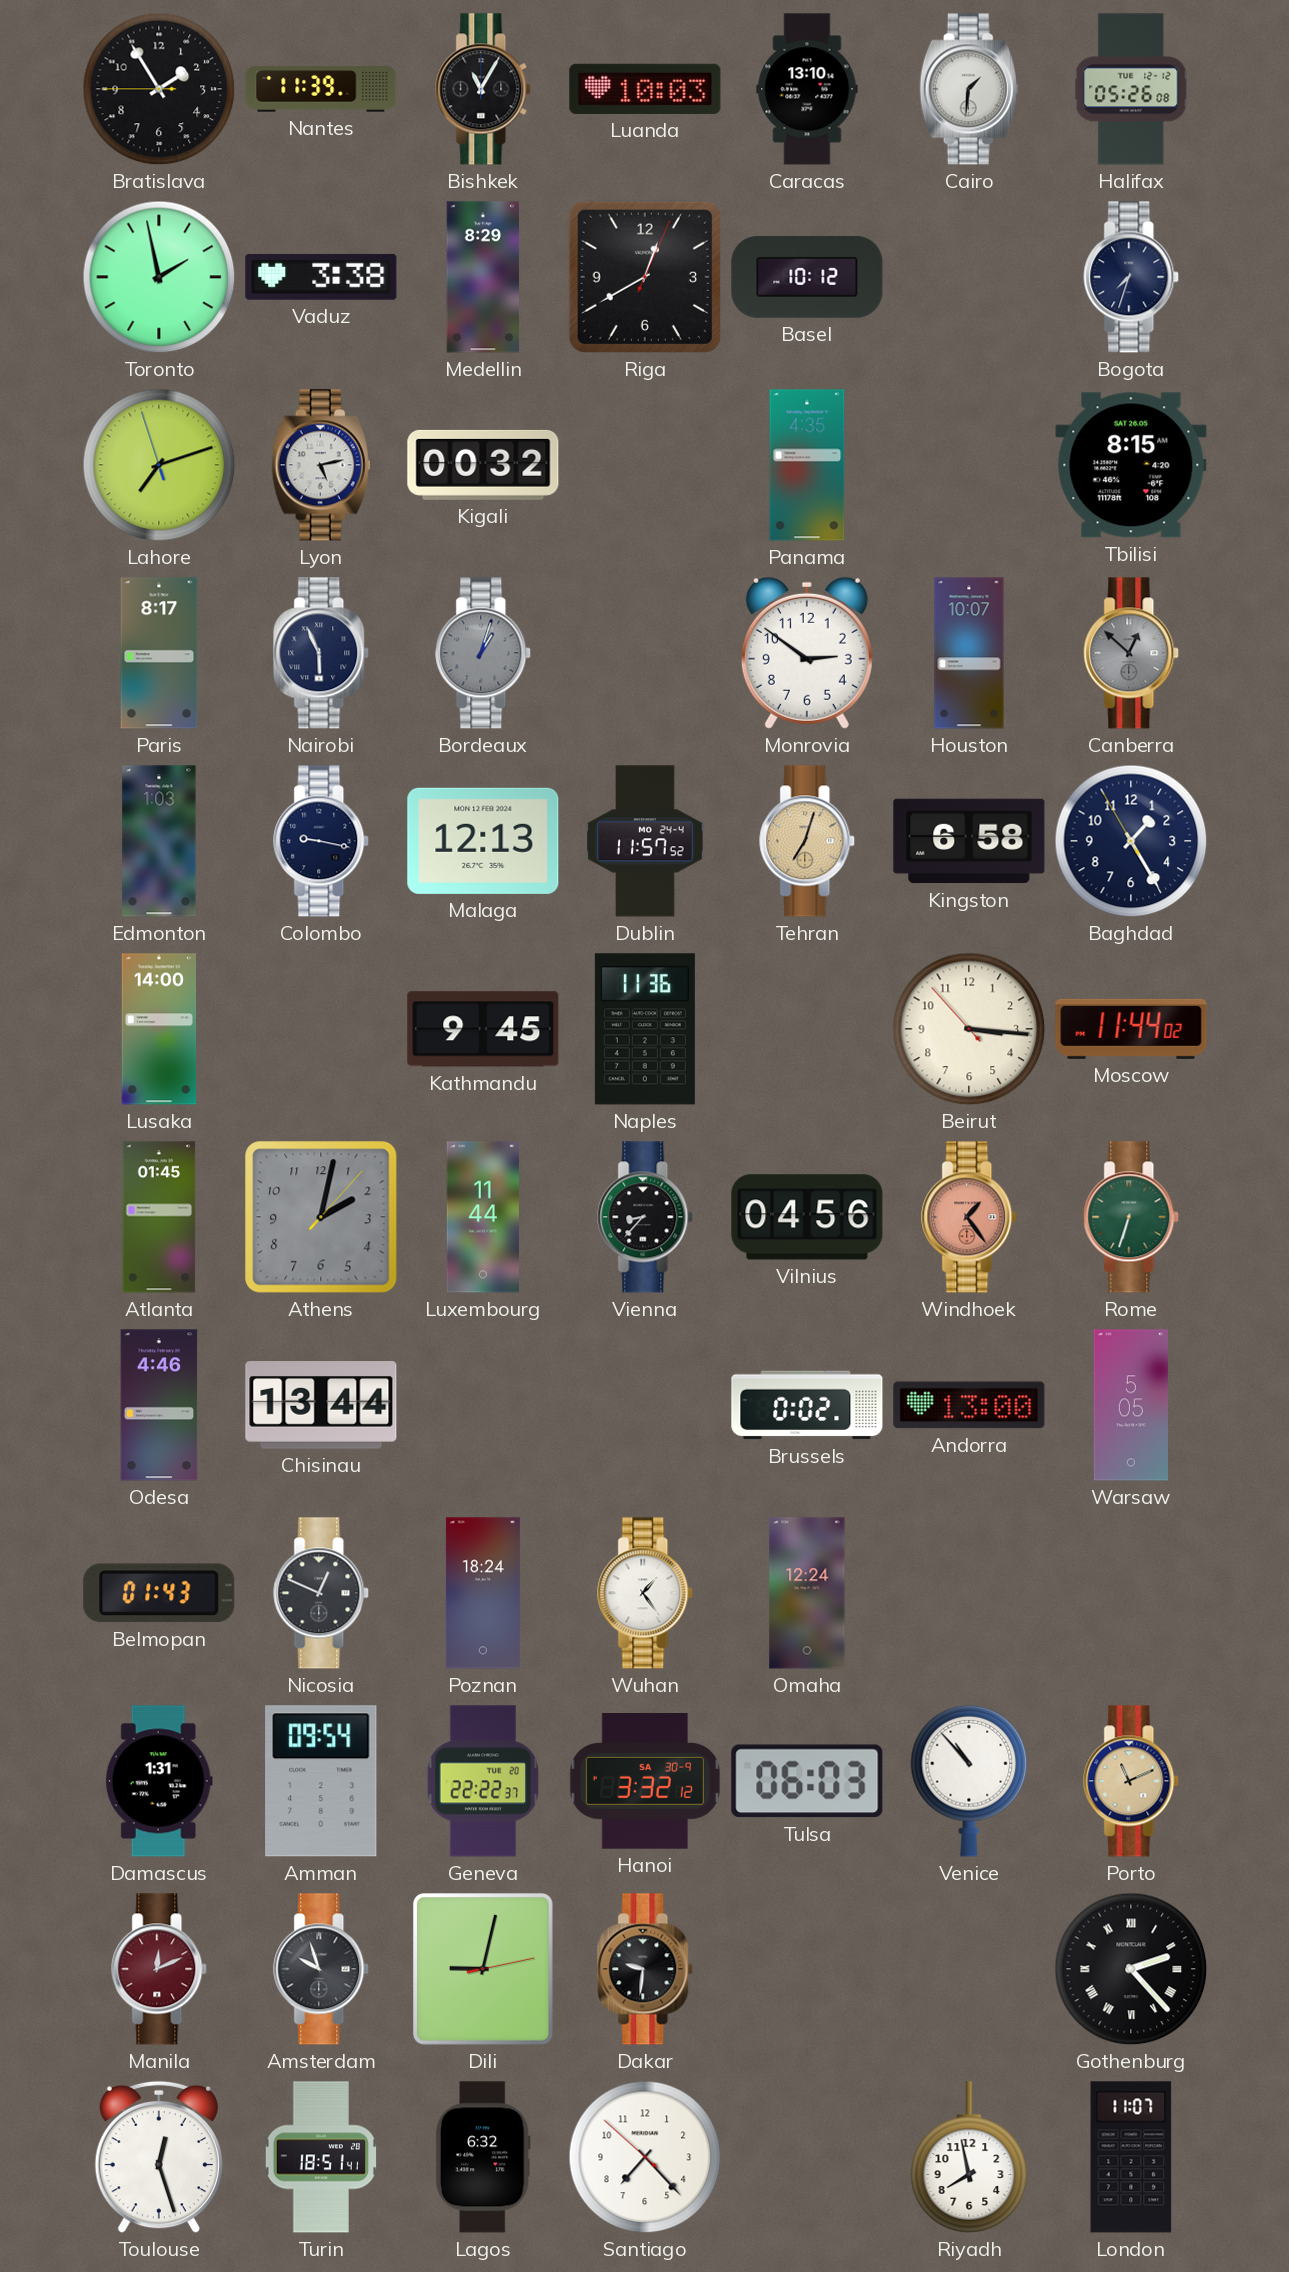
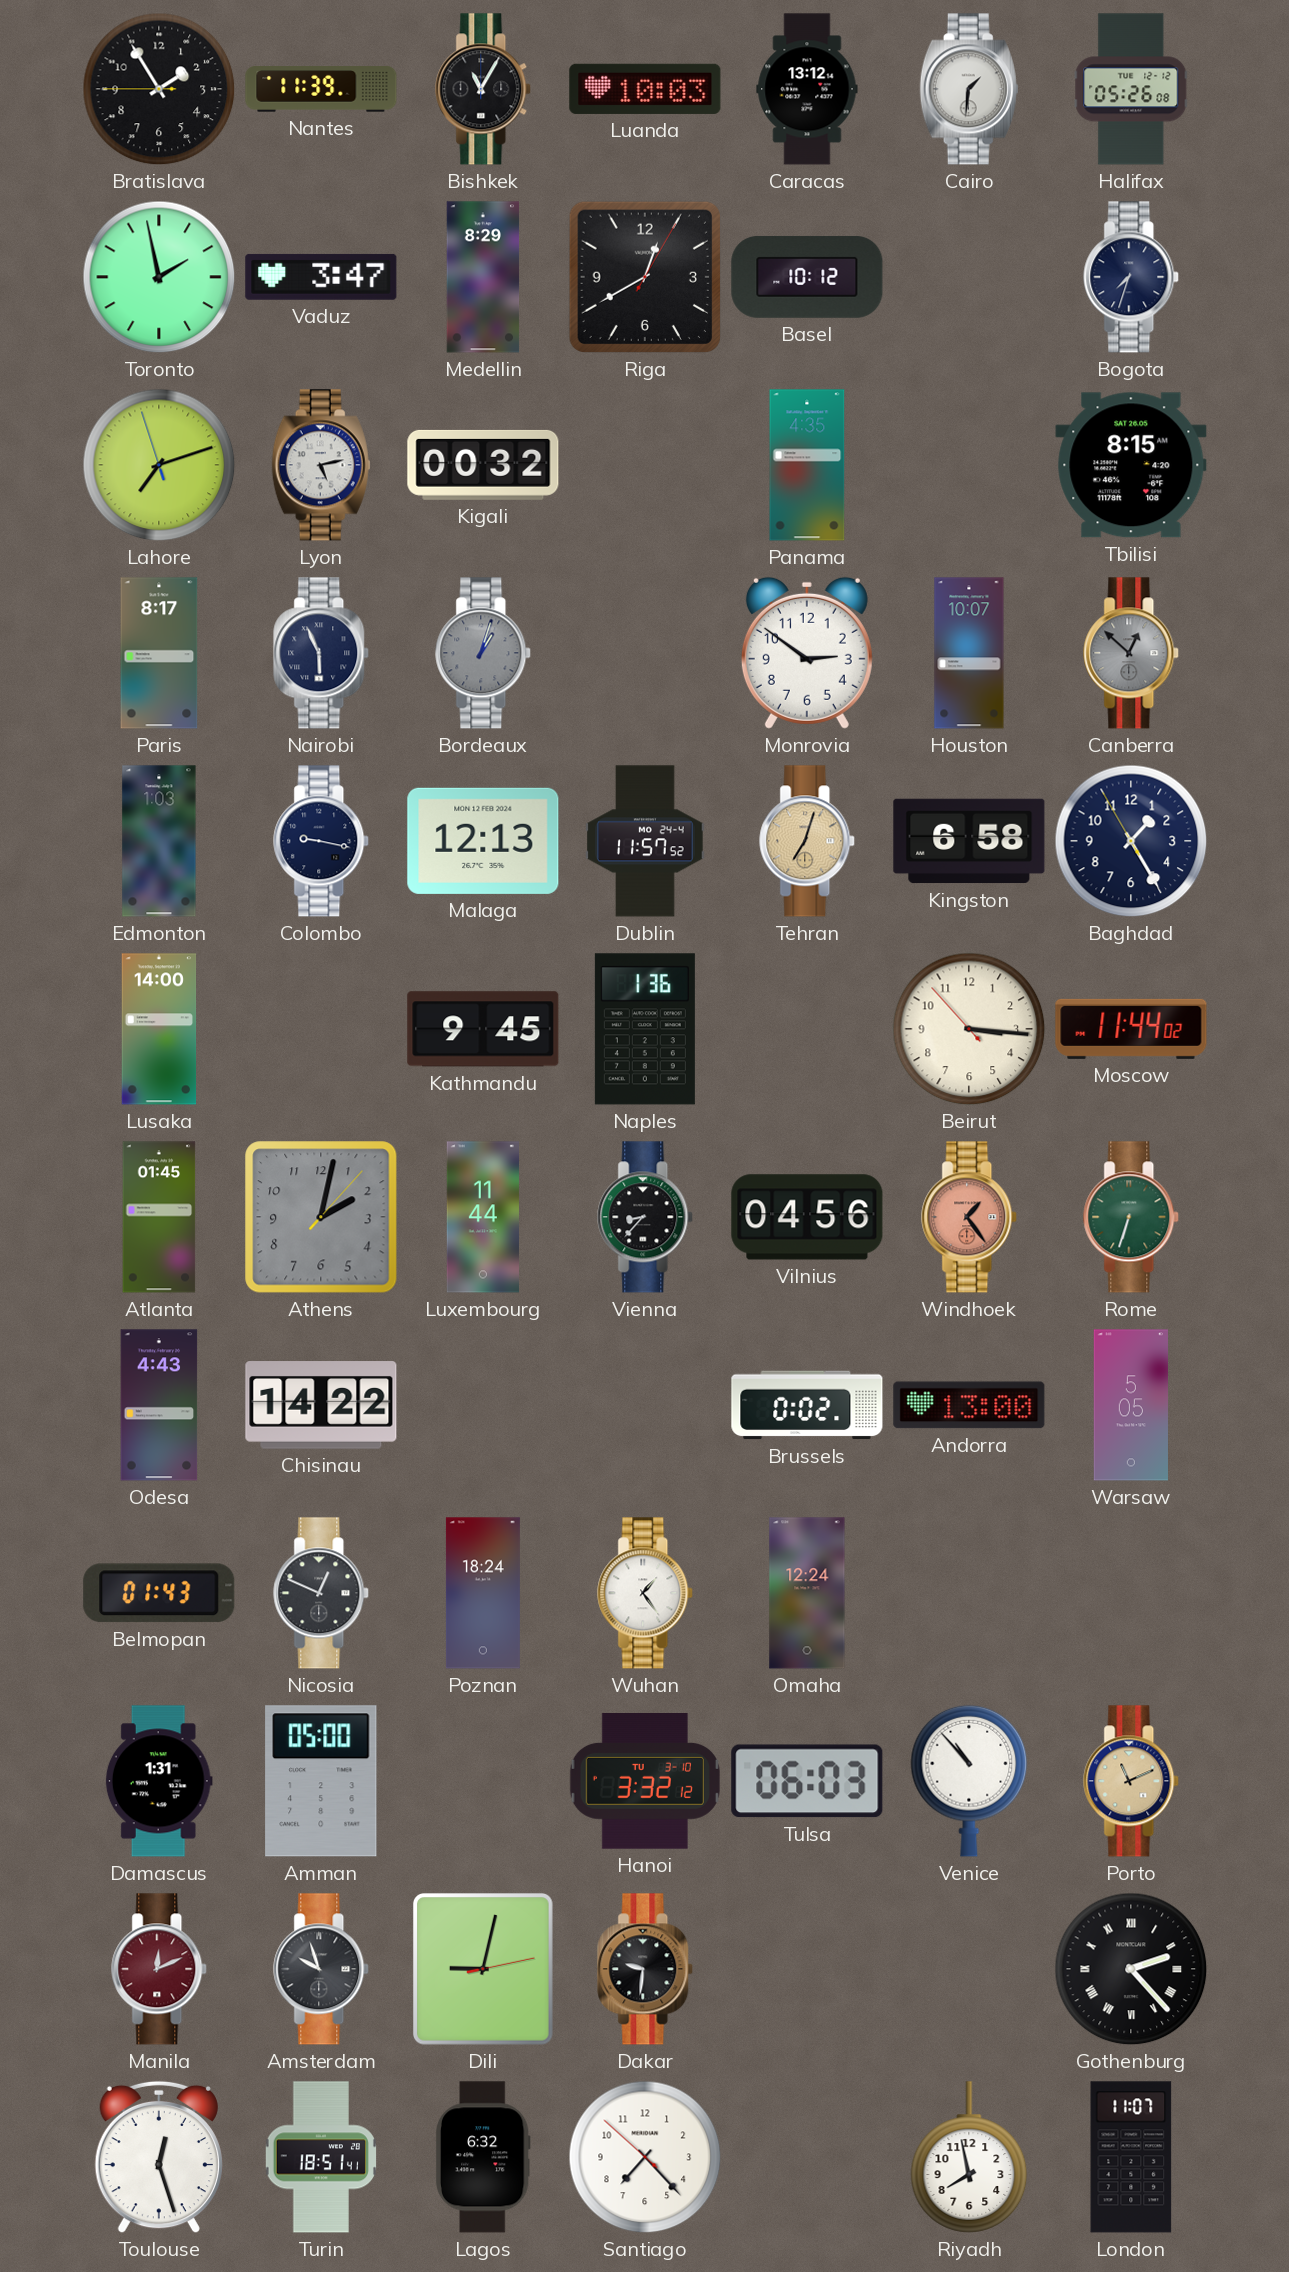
Caracas: 13:10 -> 13:12
Vaduz: 3:38 -> 3:47
Riga: 12:40:04 -> 12:40:05
Naples: 11:36 -> 1:36
Odesa: 4:46 -> 4:43
Chisinau: 13:44 -> 14:22
Amman: 09:54 -> 05:00
Geneva: 22:22 -> none
Hanoi date: SA 30-9 -> TU 3-10
